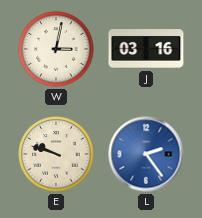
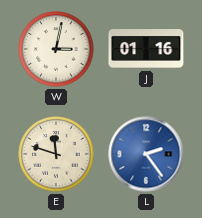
J: 03:16 -> 01:16
E: 9:48 -> 11:48
